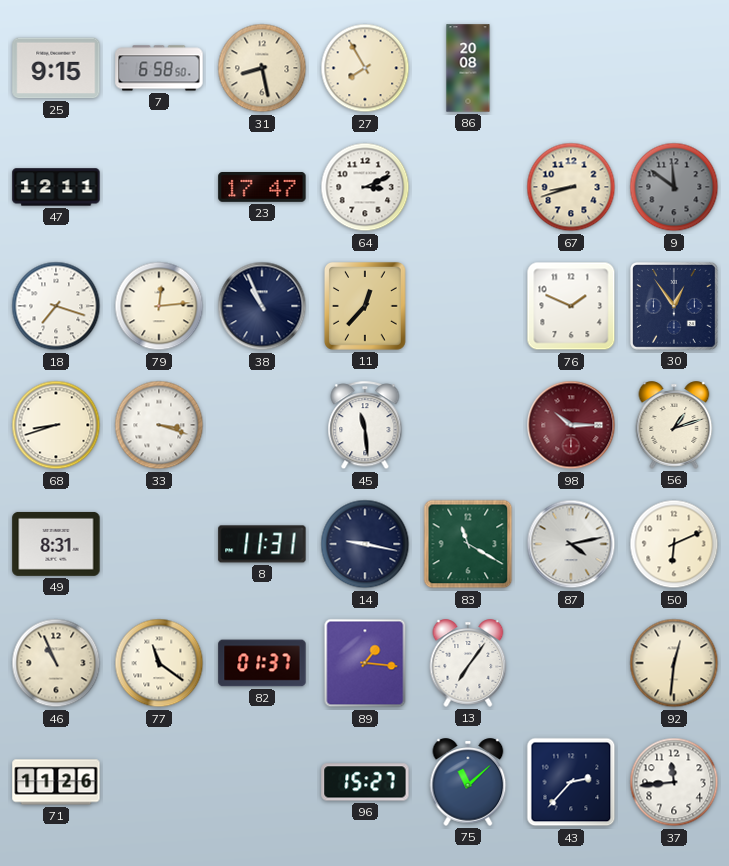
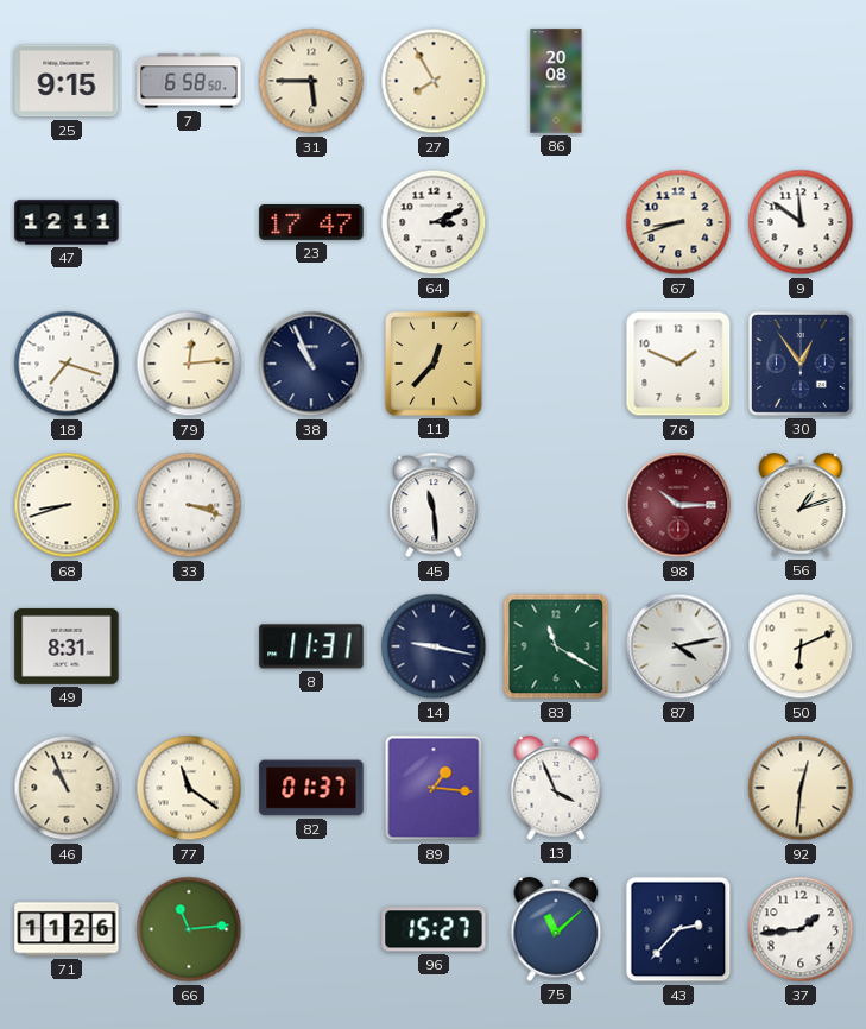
31: 8:28 -> 5:45
9 dial: grey -> white
13: 7:06 -> 3:56
66: none -> 11:14
37: 11:44 -> 1:44
